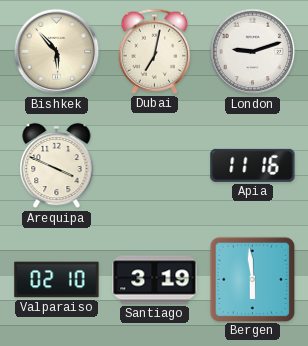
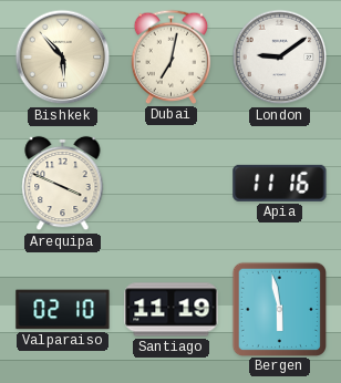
London: 9:12 -> 9:09
Santiago: 3:19 -> 11:19
Bergen: 5:59 -> 5:58
